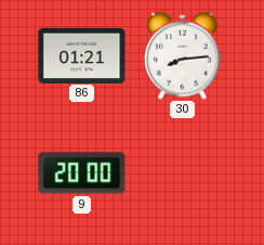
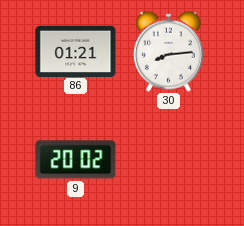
9: 20:00 -> 20:02
